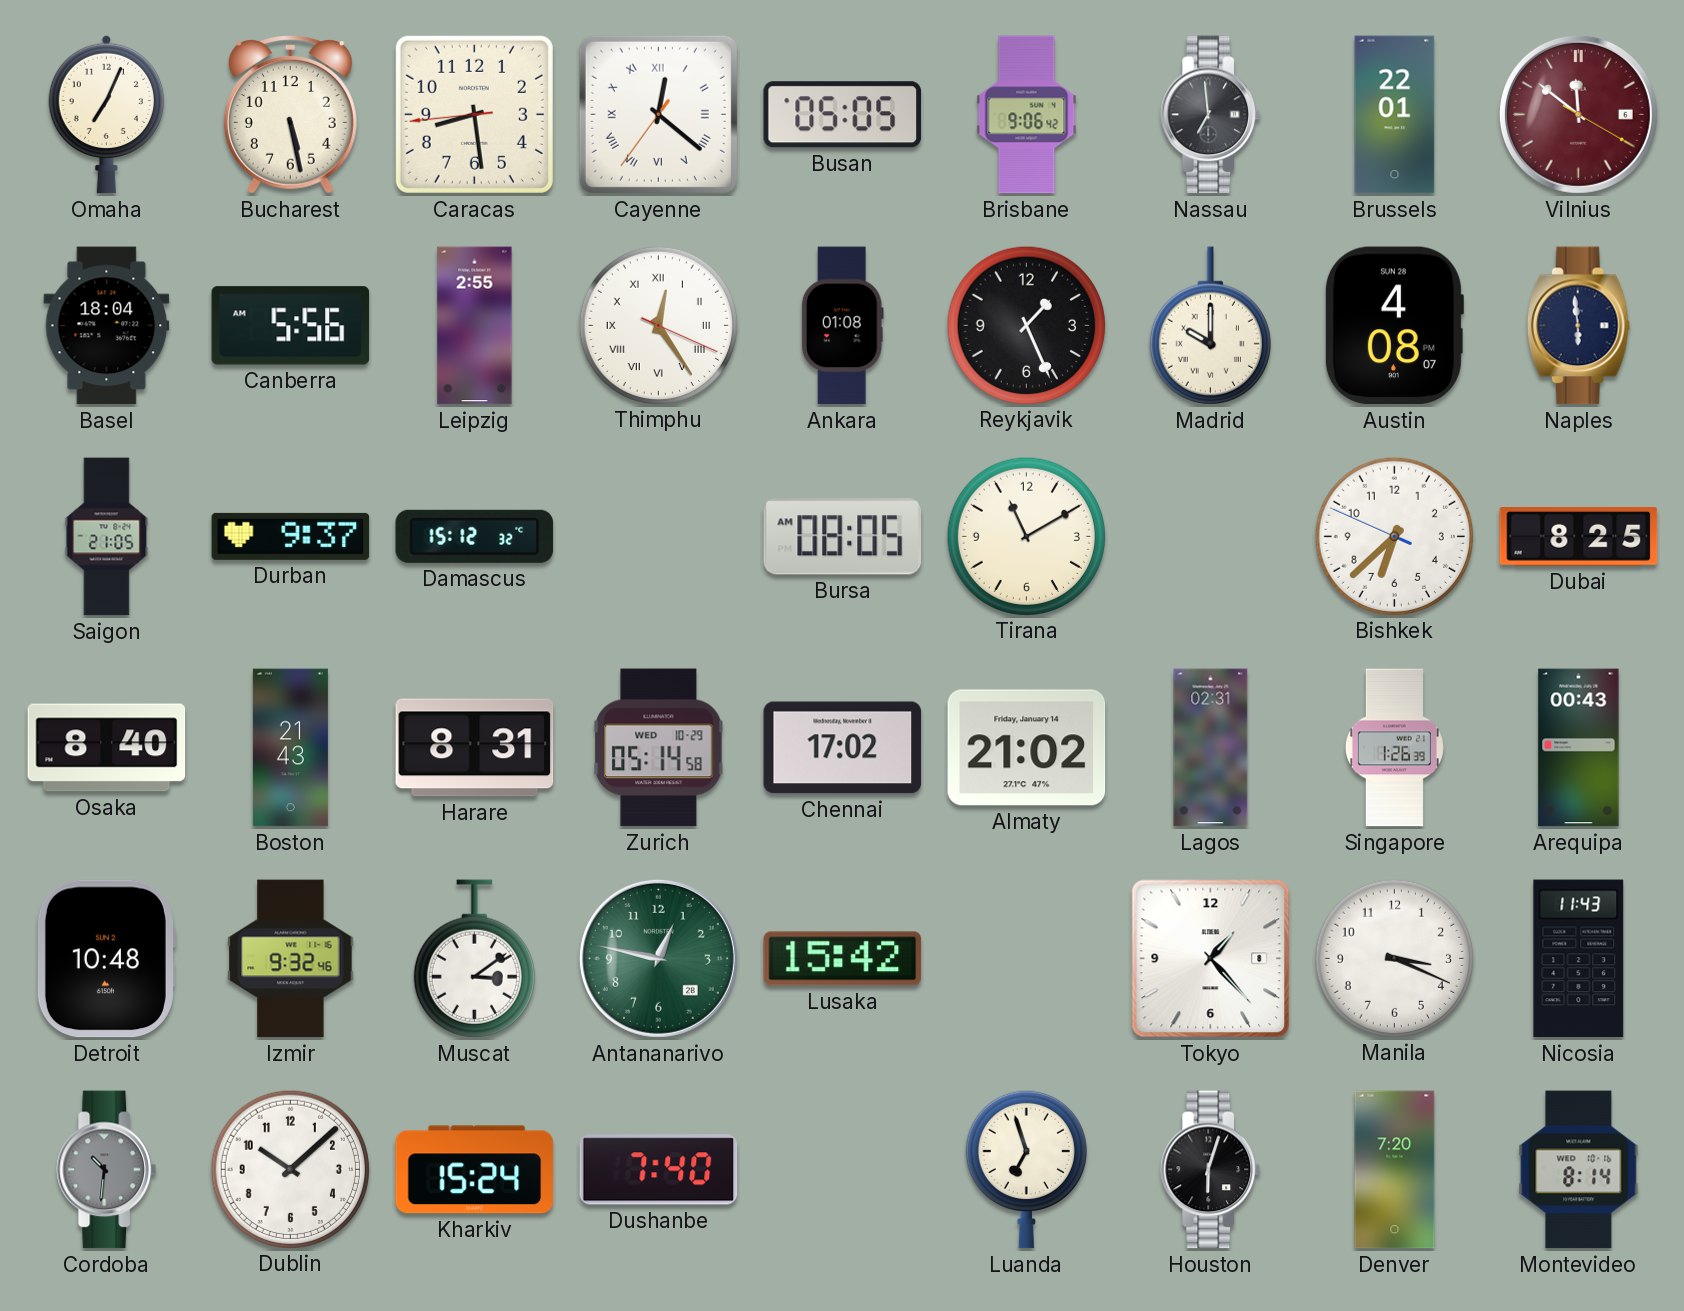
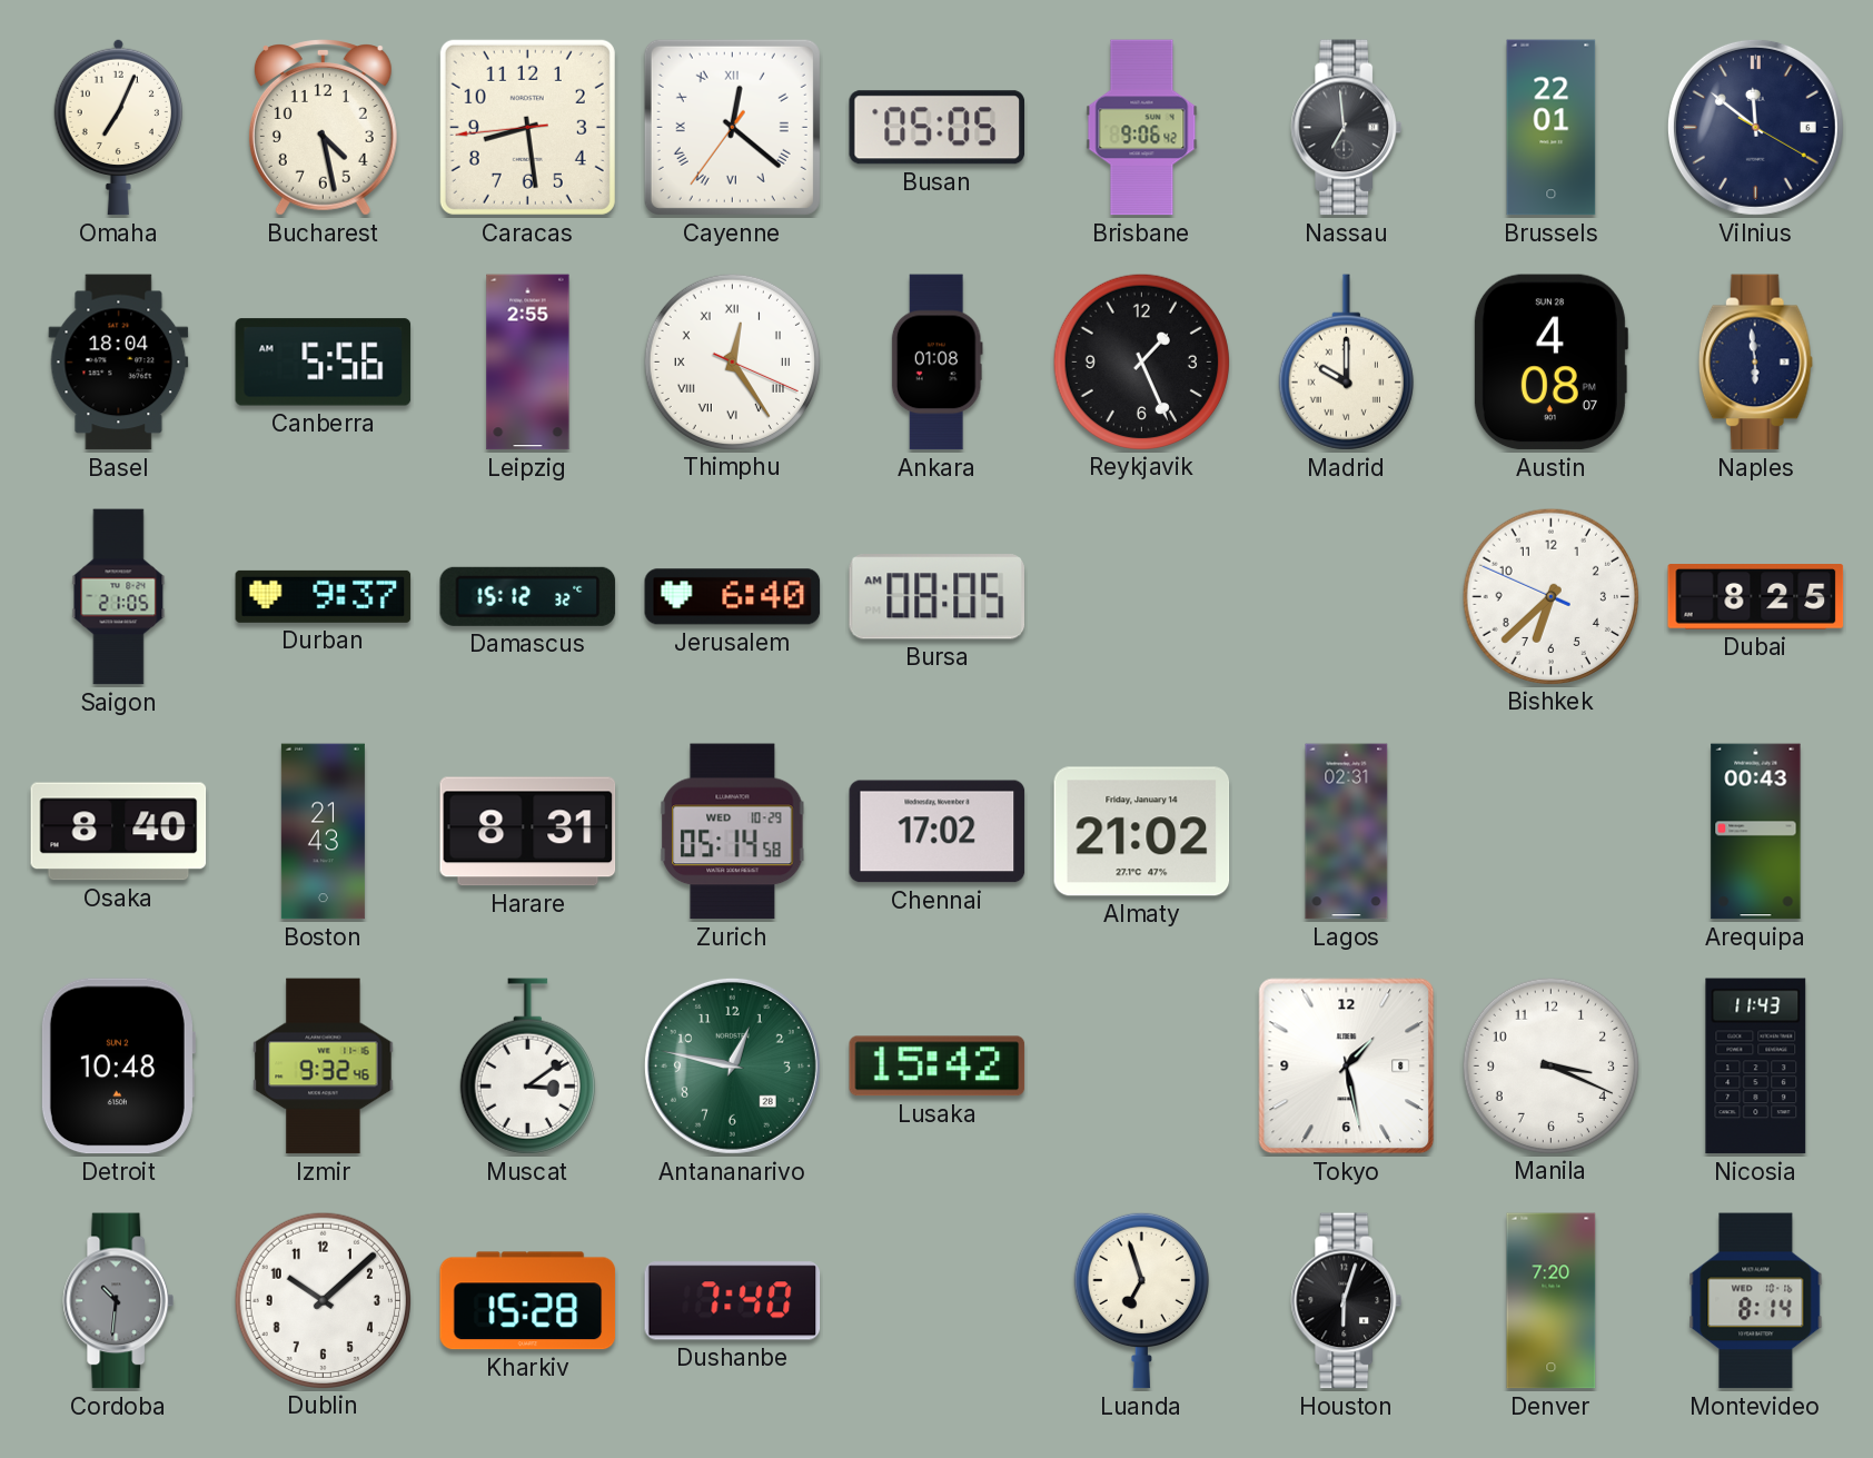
Bucharest: 5:28 -> 4:28
Vilnius dial: burgundy -> navy
Jerusalem: none -> 6:40
Tirana: 11:10 -> none
Singapore: 1:26 -> none
Tokyo: 1:23 -> 1:28
Kharkiv: 15:24 -> 15:28
